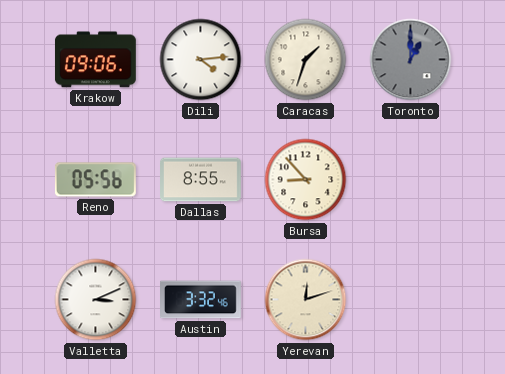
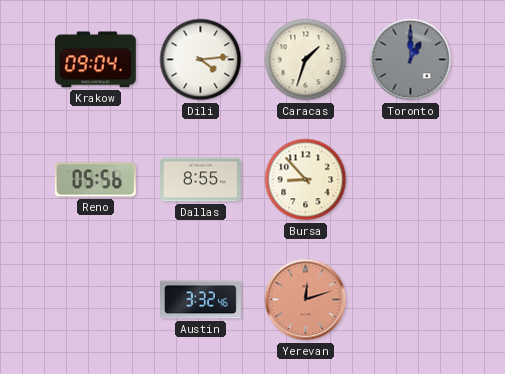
Krakow: 09:06 -> 09:04
Valletta: 3:11 -> none
Yerevan dial: cream -> salmon
